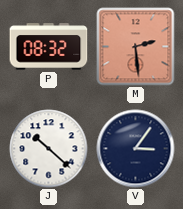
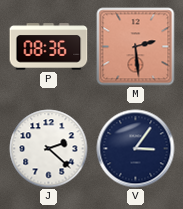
P: 08:32 -> 08:36
J: 10:22 -> 2:22
